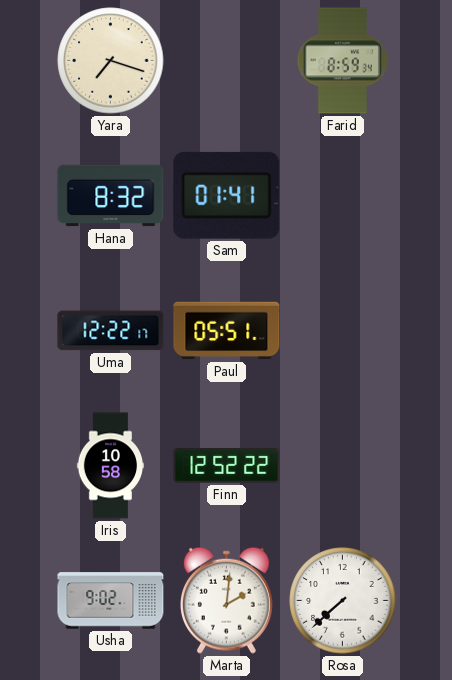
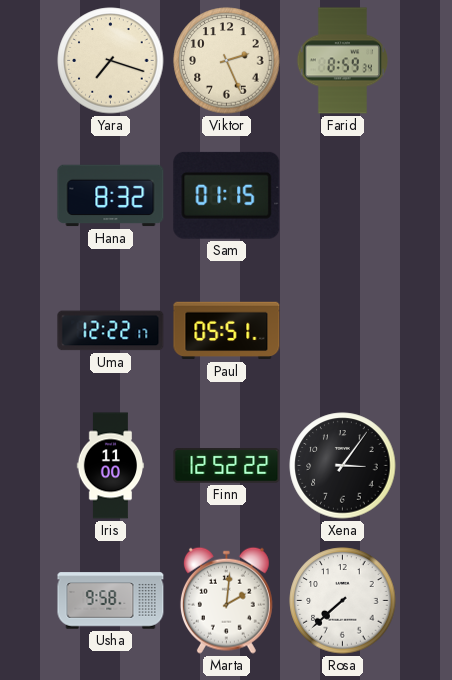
Viktor: none -> 2:26
Sam: 01:41 -> 01:15
Iris: 10:58 -> 11:00
Xena: none -> 3:06
Usha: 9:02 -> 9:58
